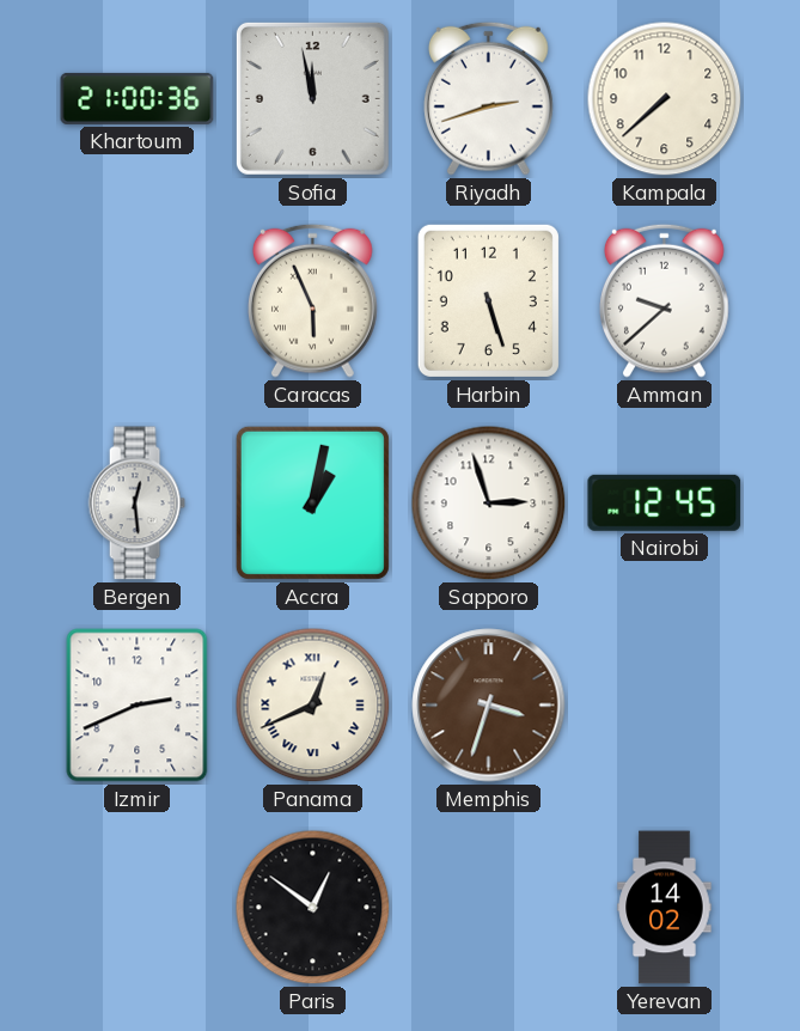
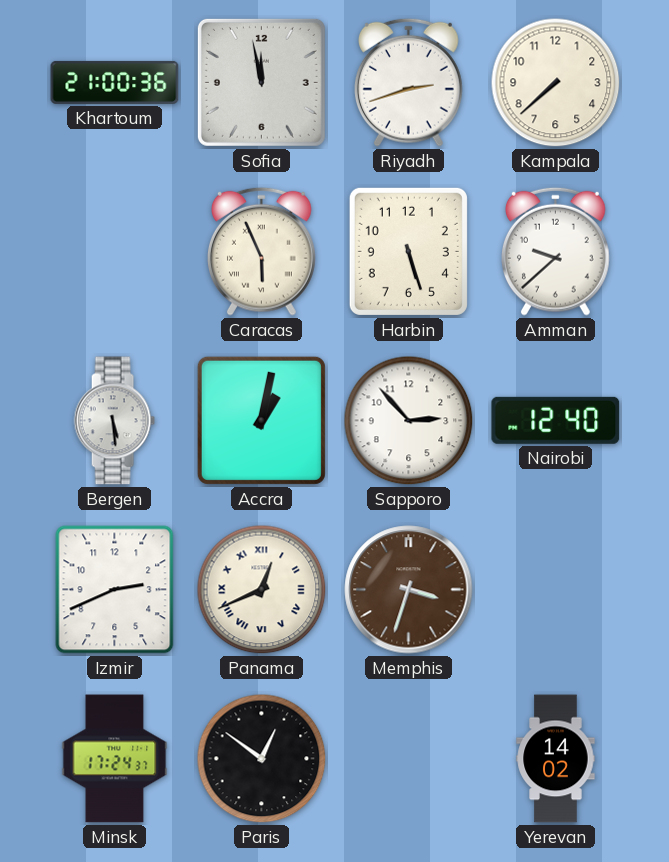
Bergen: 12:29 -> 5:29
Sapporo: 2:57 -> 2:53
Nairobi: 12:45 -> 12:40
Minsk: none -> 17:24
